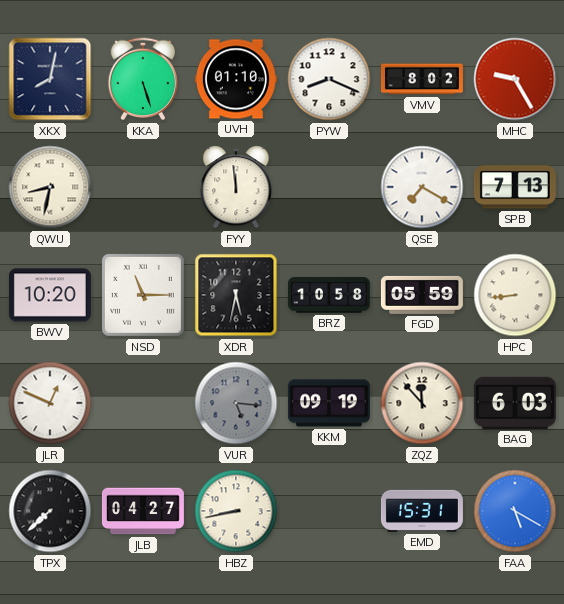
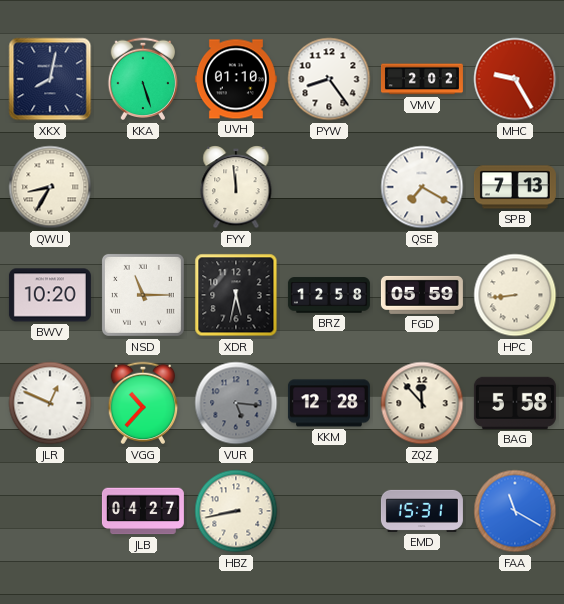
PYW: 8:19 -> 8:24
VMV: 8:02 -> 2:02
QWU: 8:32 -> 8:35
BRZ: 10:58 -> 12:58
VGG: none -> 10:37
KKM: 09:19 -> 12:28
BAG: 6:03 -> 5:58
TPX: 7:38 -> none
FAA: 5:20 -> 11:20
